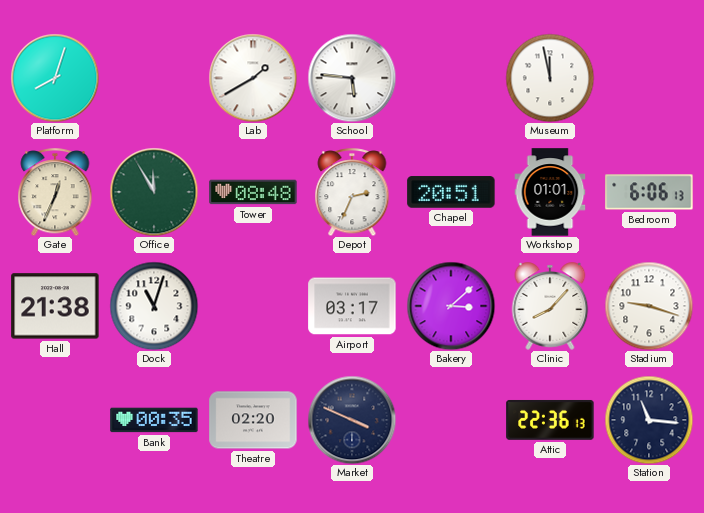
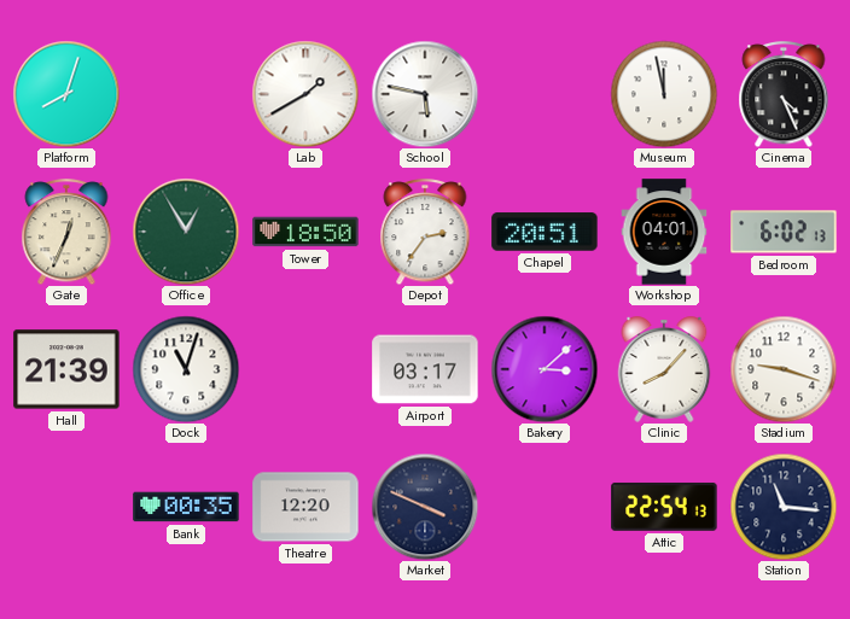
School: 5:46 -> 5:47
Cinema: none -> 4:26
Office: 11:55 -> 12:55
Tower: 08:48 -> 18:50
Depot: 2:34 -> 2:36
Workshop: 01:01 -> 04:01
Bedroom: 6:06 -> 6:02
Hall: 21:38 -> 21:39
Theatre: 02:20 -> 12:20
Attic: 22:36 -> 22:54
